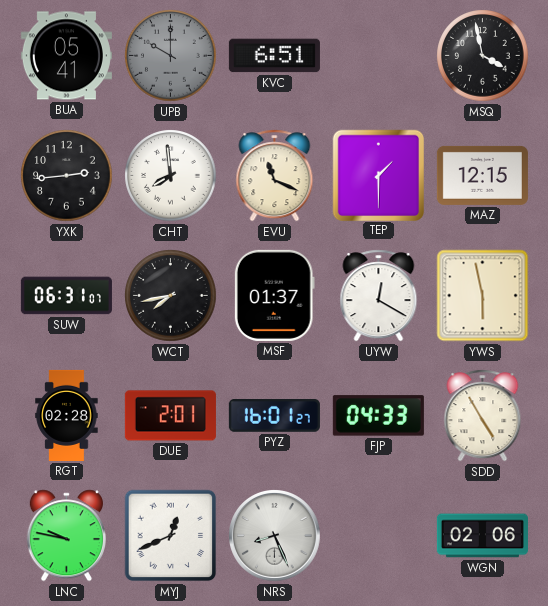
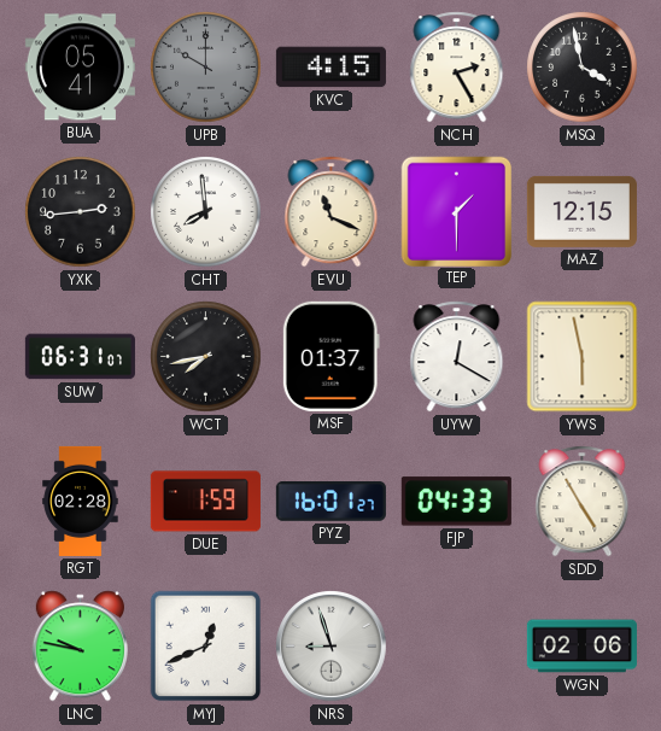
KVC: 6:51 -> 4:15
NCH: none -> 2:25
DUE: 2:01 -> 1:59
NRS: 8:26 -> 8:57
